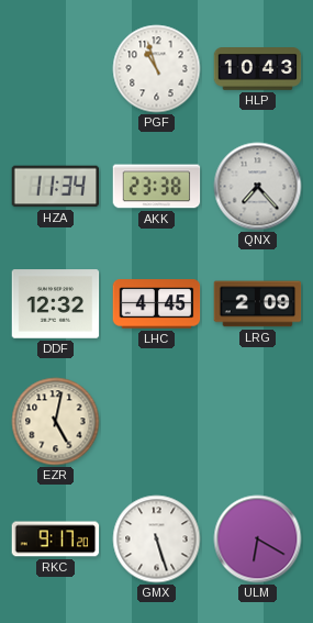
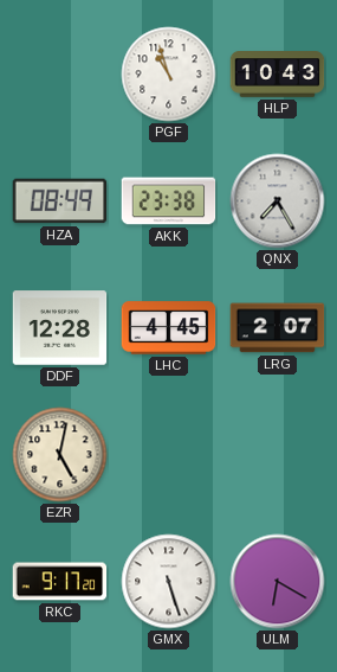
HZA: 11:34 -> 08:49
QNX: 7:23 -> 7:25
DDF: 12:32 -> 12:28
LRG: 2:09 -> 2:07
